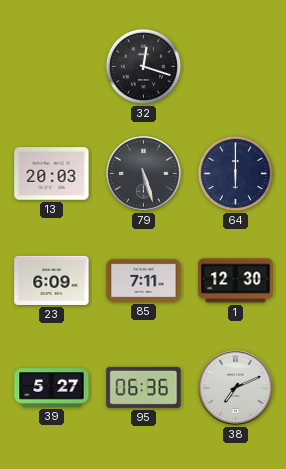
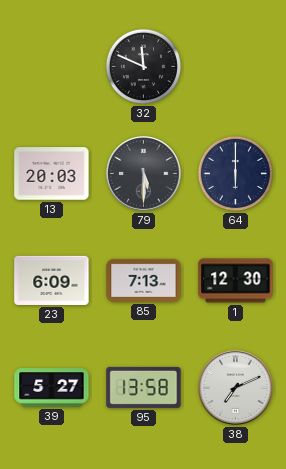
32: 12:18 -> 11:49
79: 5:27 -> 5:30
85: 7:11 -> 7:13
95: 06:36 -> 13:58
